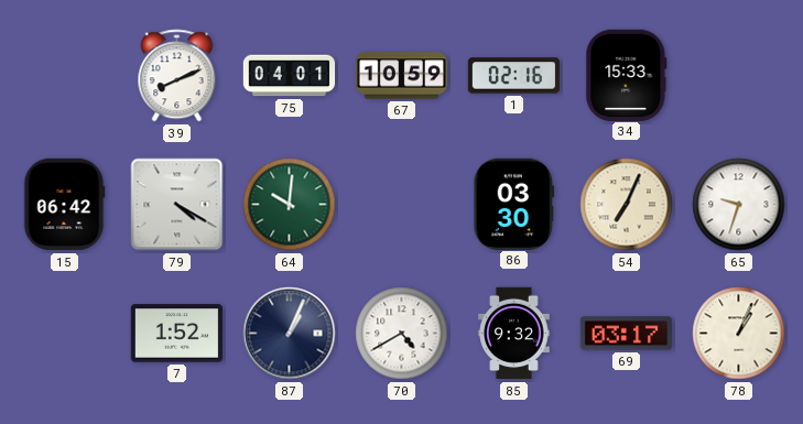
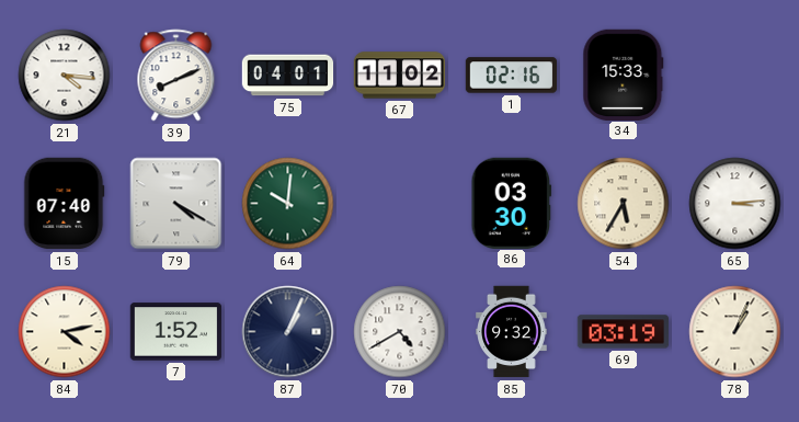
21: none -> 4:16
67: 10:59 -> 11:02
15: 06:42 -> 07:40
54: 7:04 -> 5:35
65: 9:33 -> 3:14
84: none -> 4:13
69: 03:17 -> 03:19
